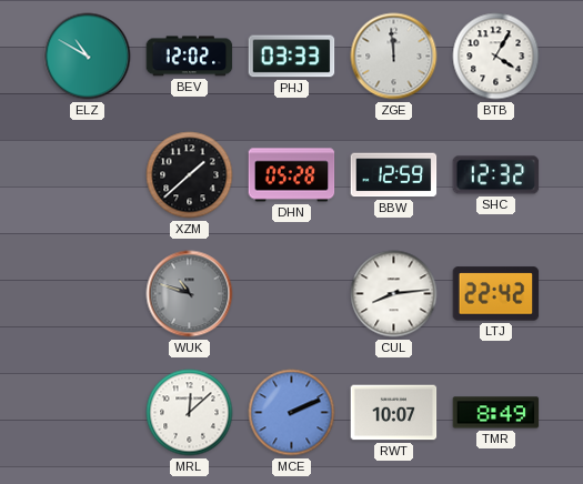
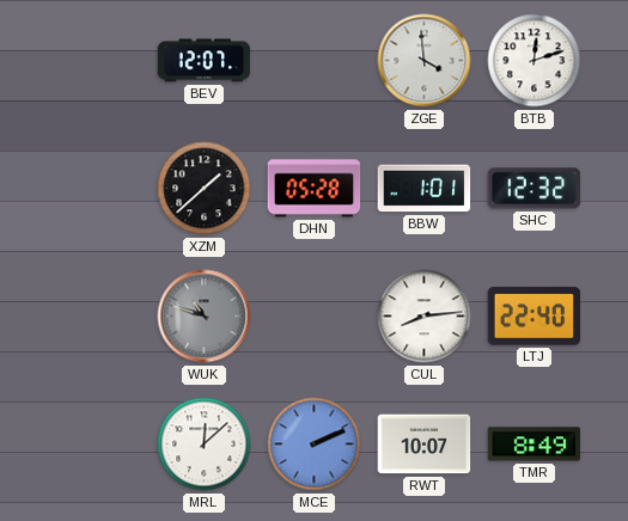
ELZ: 10:50 -> none
BEV: 12:02 -> 12:07
PHJ: 03:33 -> none
ZGE: 11:59 -> 3:59
BTB: 4:05 -> 12:12
BBW: 12:59 -> 1:01
LTJ: 22:42 -> 22:40
